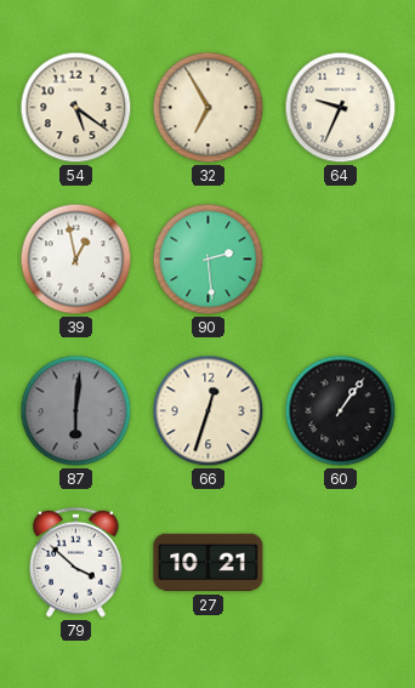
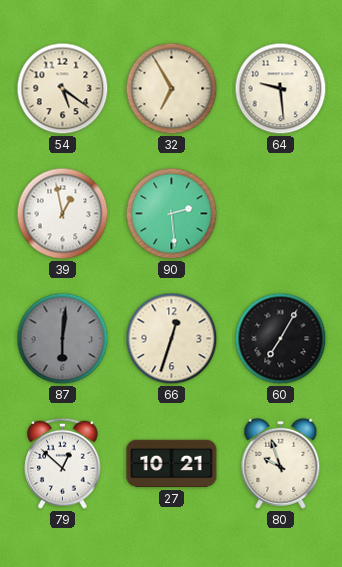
64: 9:34 -> 9:29
60: 1:06 -> 7:05
79: 3:52 -> 12:52
80: none -> 9:57
